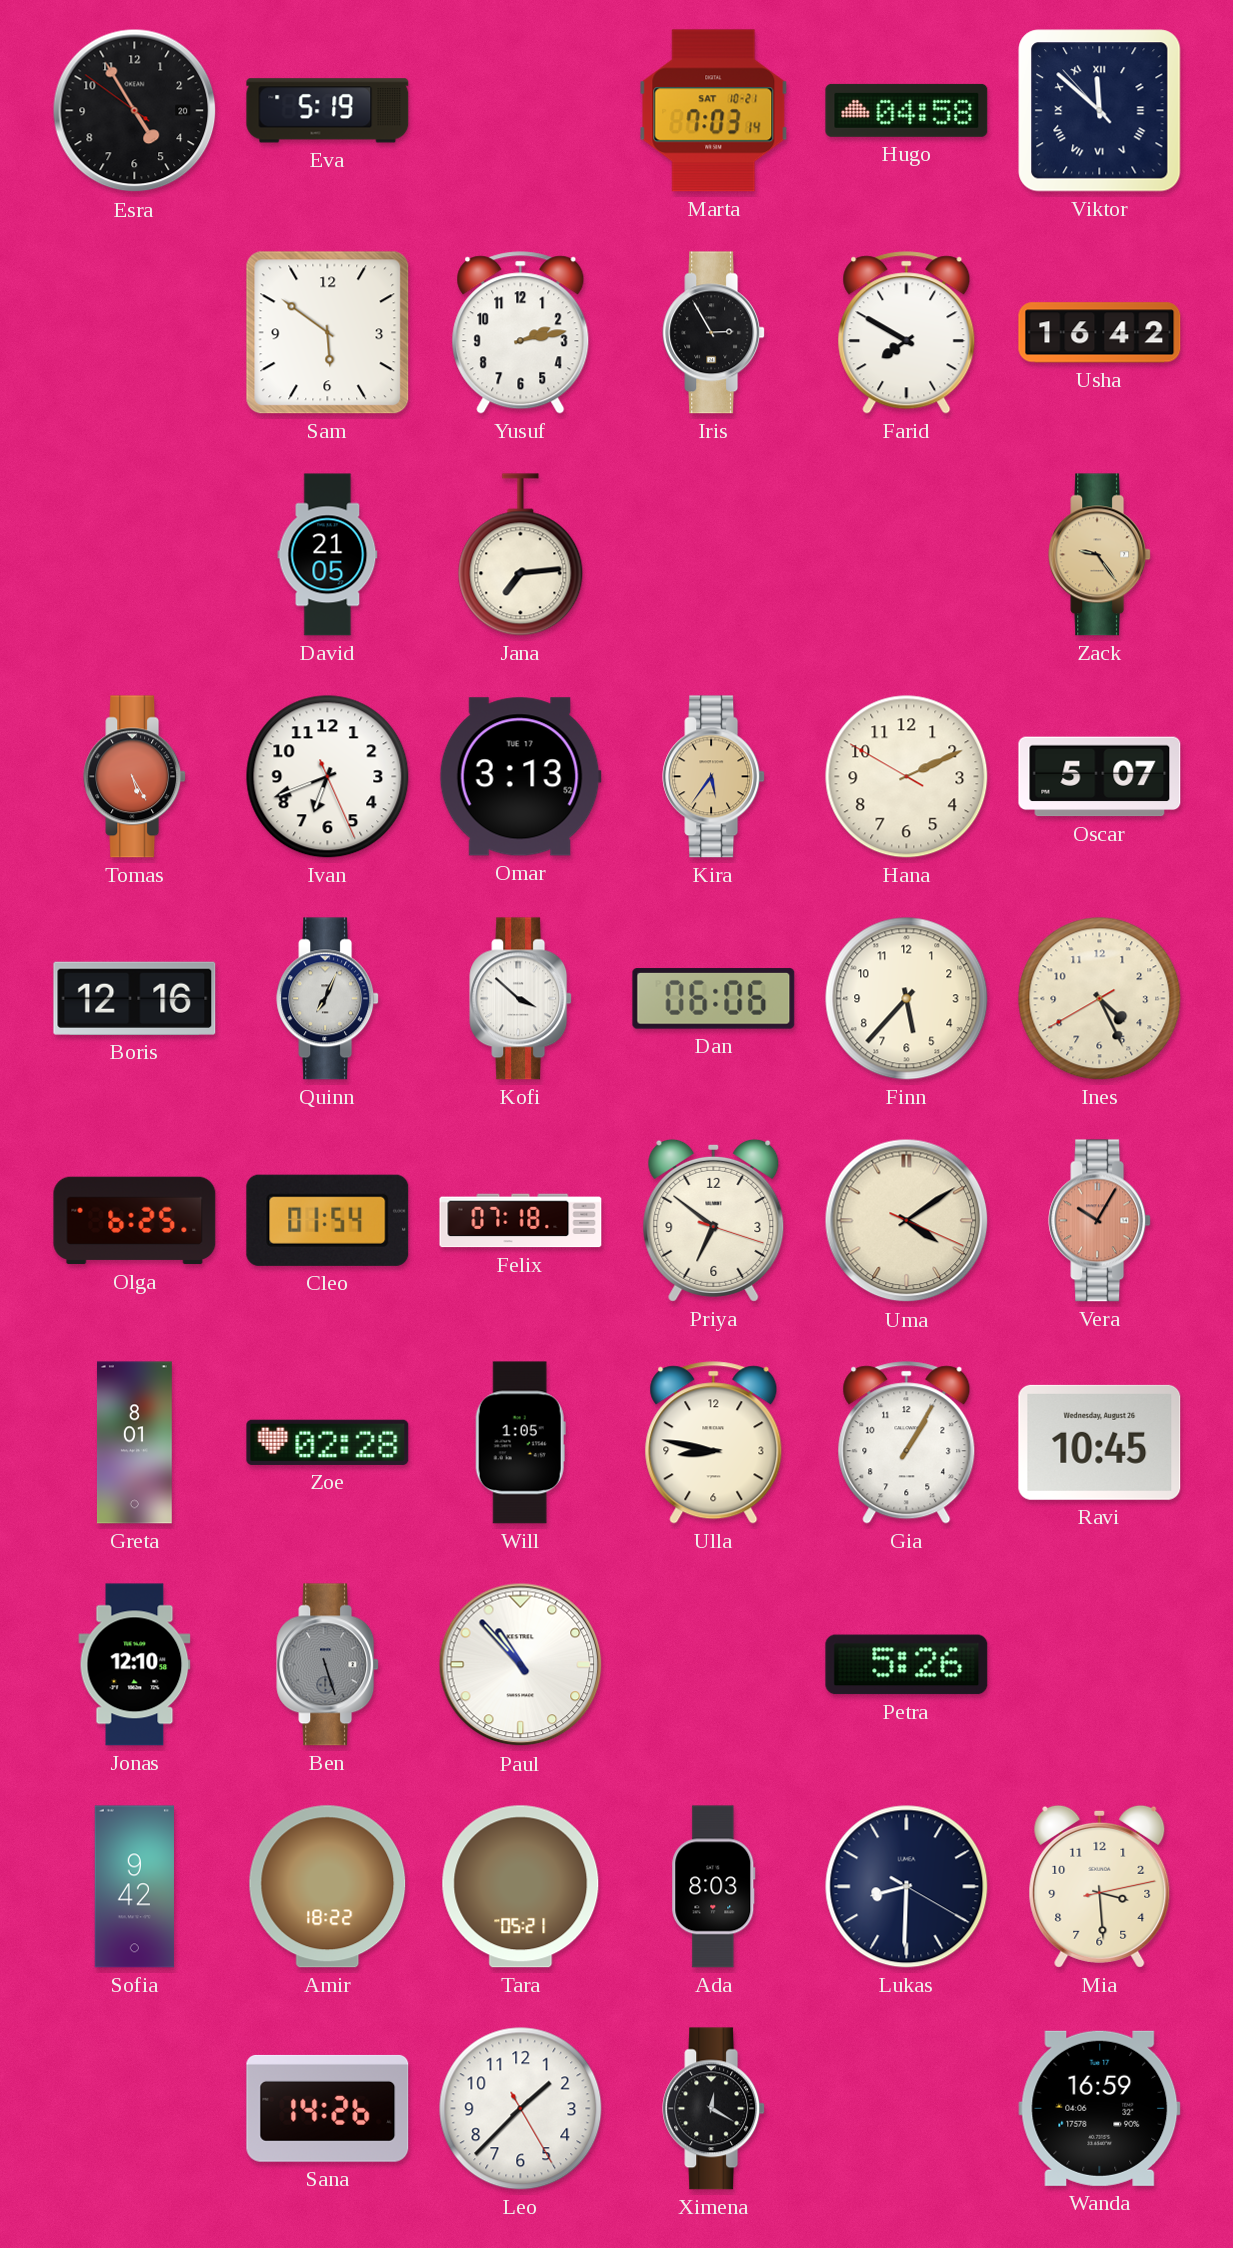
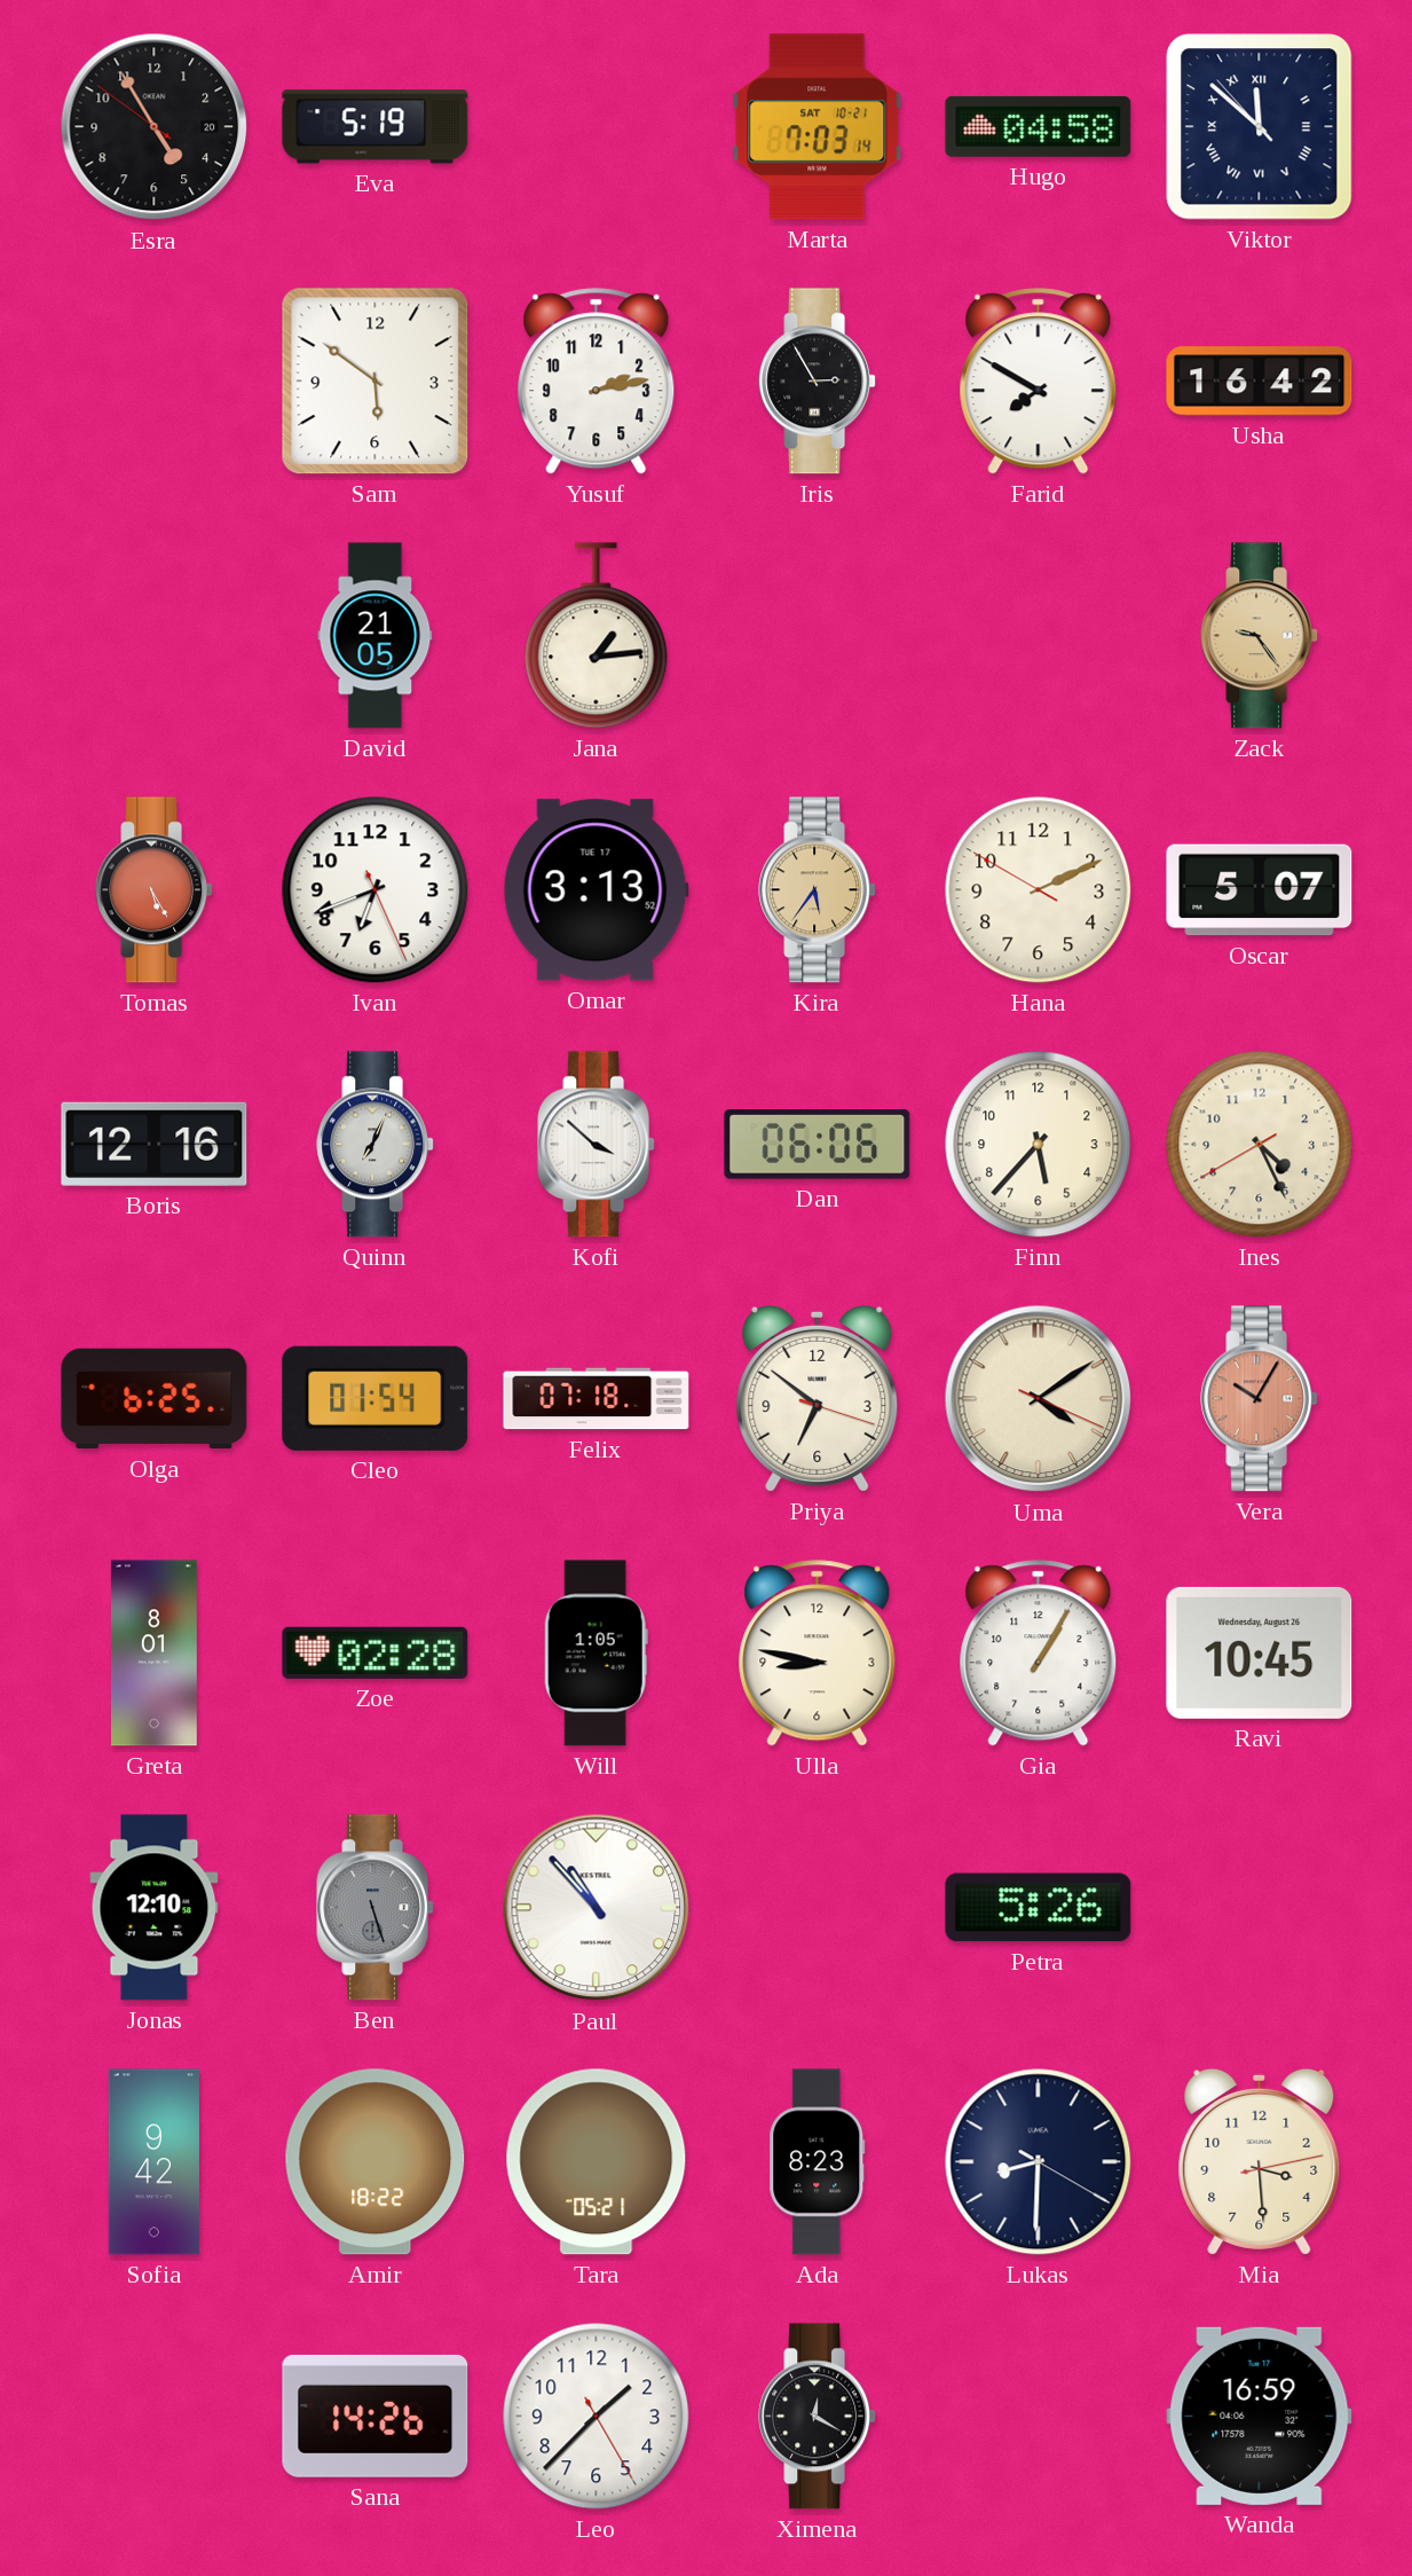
Jana: 7:14 -> 1:14
Ada: 8:03 -> 8:23
